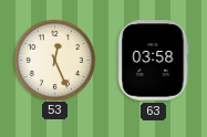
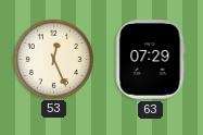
63: 03:58 -> 07:29
